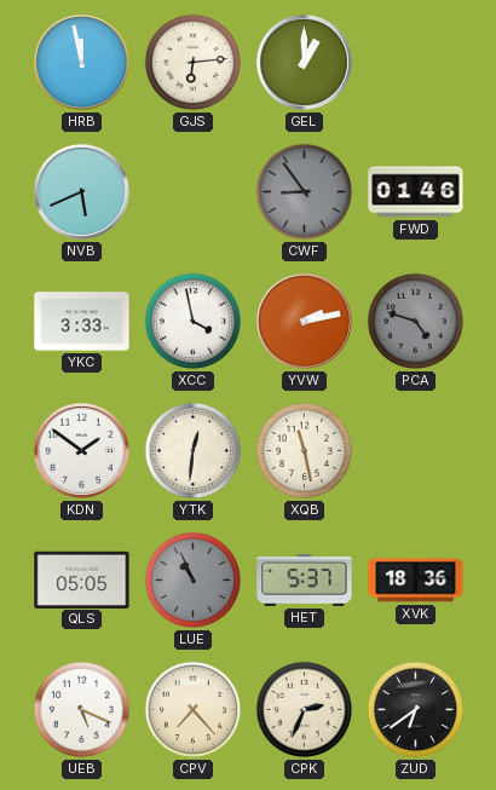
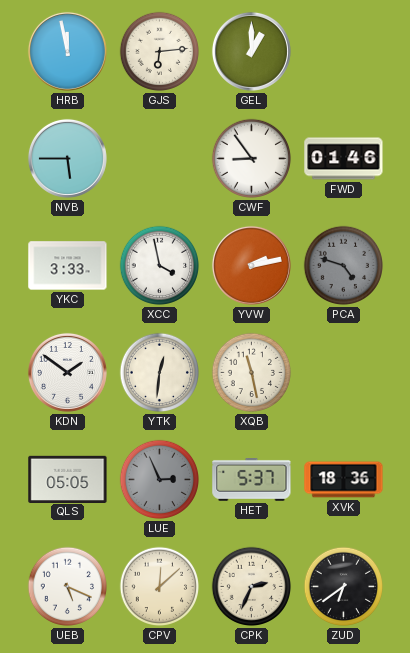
NVB: 5:41 -> 5:45
CWF dial: grey -> white
LUE: 10:56 -> 2:56
CPV: 7:23 -> 12:08
